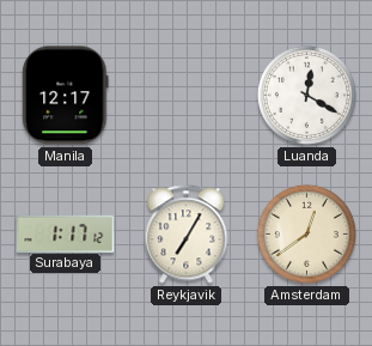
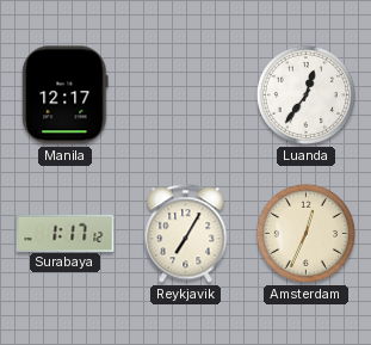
Luanda: 12:20 -> 12:36
Amsterdam: 12:39 -> 12:34
